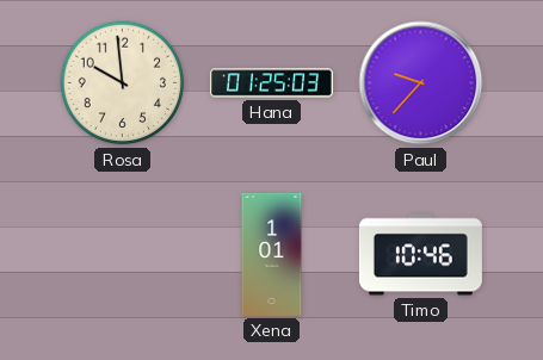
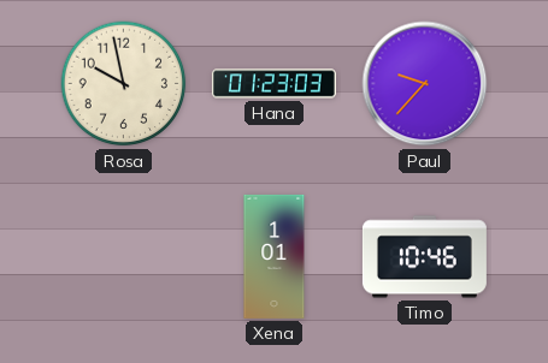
Rosa: 9:59 -> 9:58
Hana: 01:25 -> 01:23
